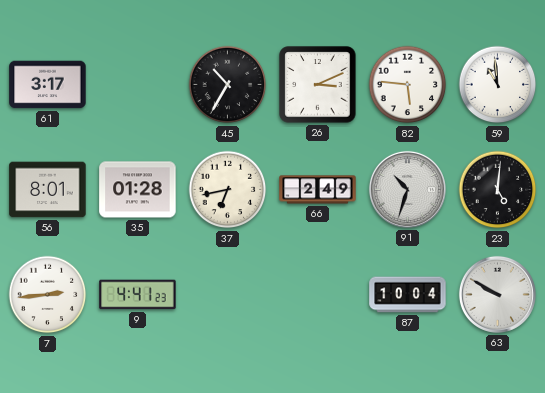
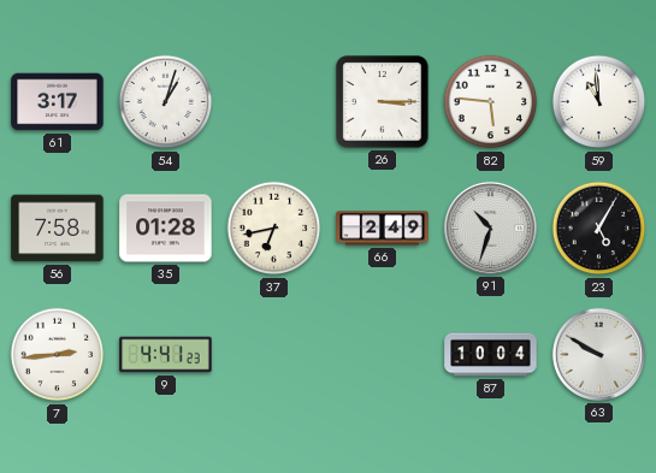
54: none -> 1:03
45: 10:35 -> none
26: 3:11 -> 3:15
56: 8:01 -> 7:58
23: 5:01 -> 5:05
